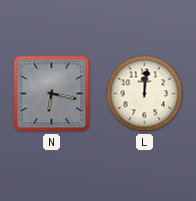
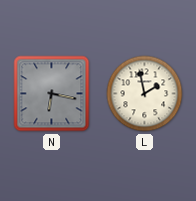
L: 12:01 -> 1:58
